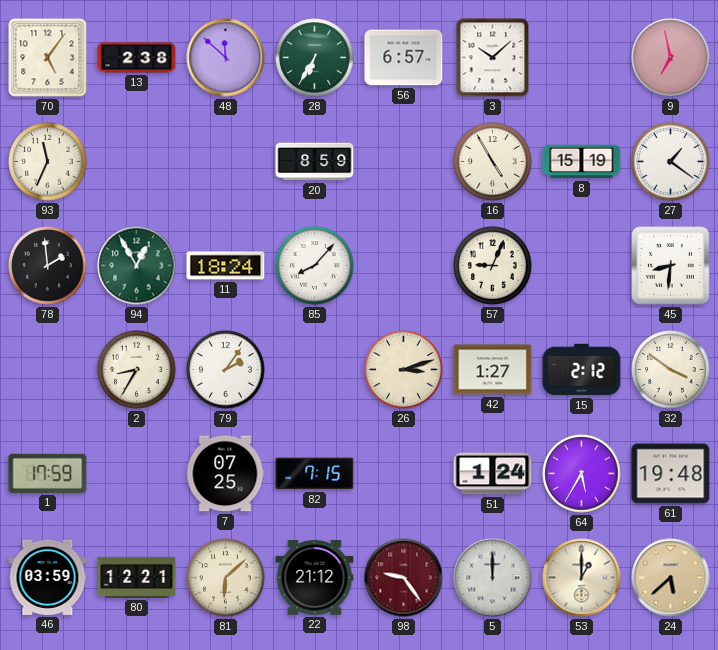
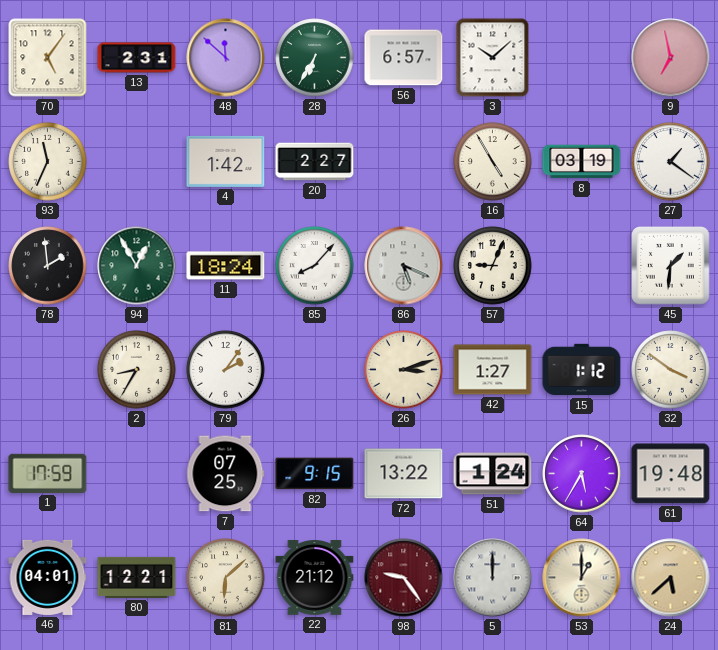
13: 2:38 -> 2:31
4: none -> 1:42
20: 8:59 -> 2:27
8: 15:19 -> 03:19
86: none -> 5:19
45: 8:31 -> 1:31
15: 2:12 -> 1:12
82: 7:15 -> 9:15
72: none -> 13:22
46: 03:59 -> 04:01
